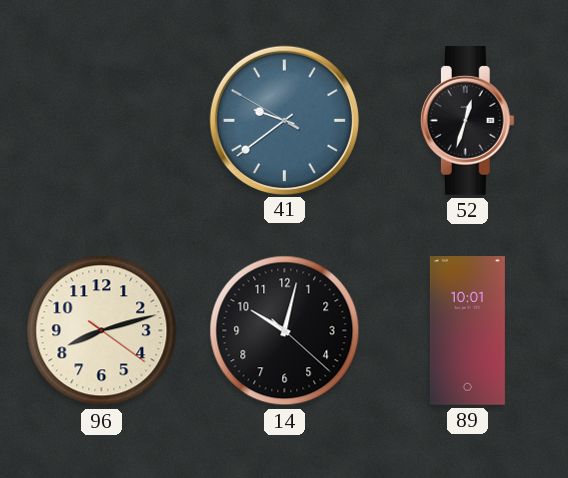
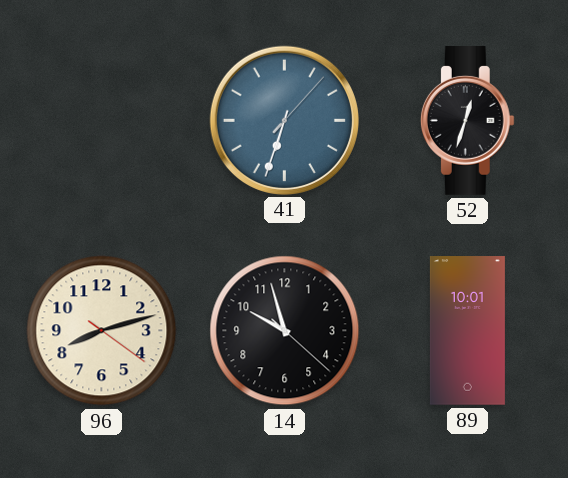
41: 9:38 -> 6:33
14: 10:02 -> 9:57
